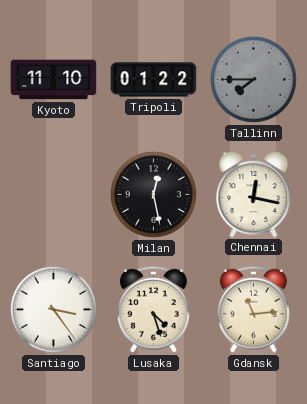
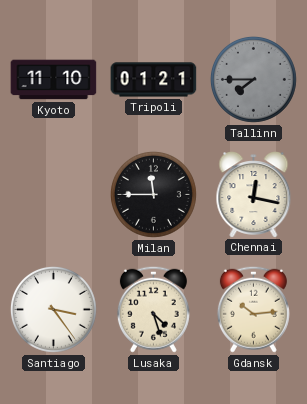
Tripoli: 01:22 -> 01:21
Milan: 12:28 -> 11:45
Gdansk: 11:14 -> 10:14
